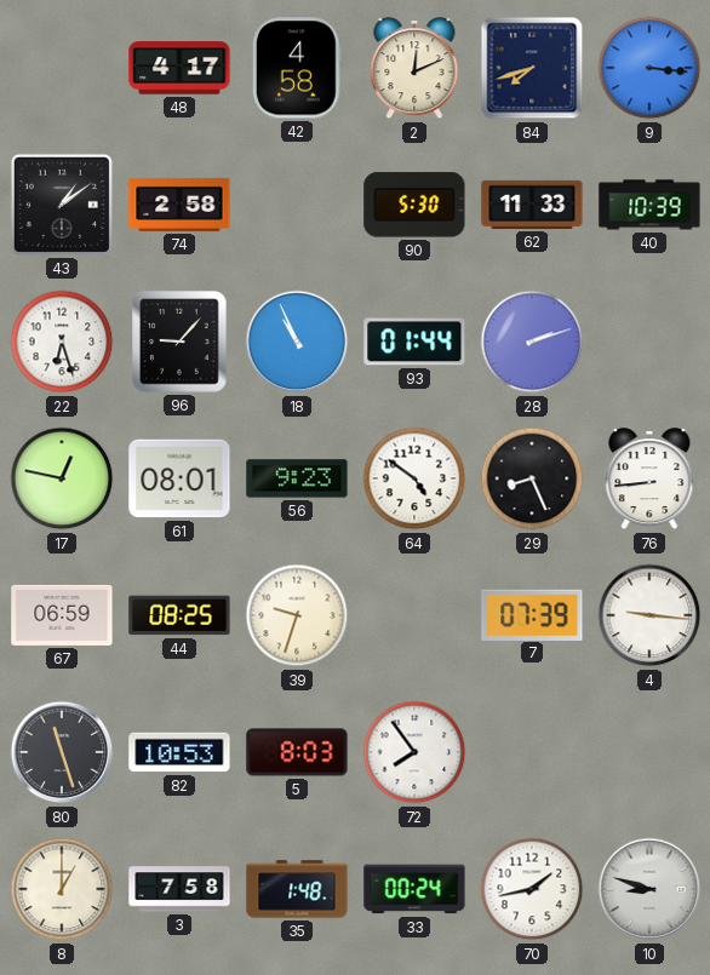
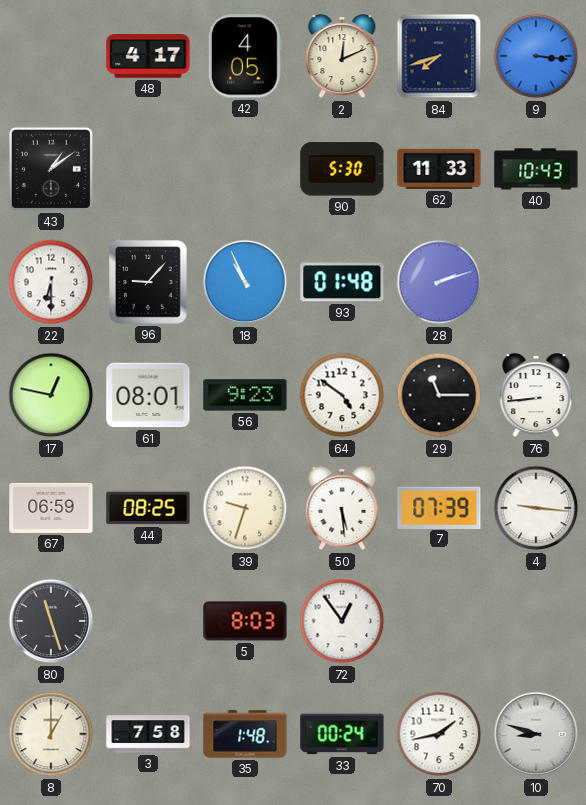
42: 4:58 -> 4:05
74: 2:58 -> none
40: 10:39 -> 10:43
22: 6:27 -> 6:30
93: 01:44 -> 01:48
29: 8:26 -> 11:15
50: none -> 5:29
82: 10:53 -> none
72: 7:54 -> 12:54
